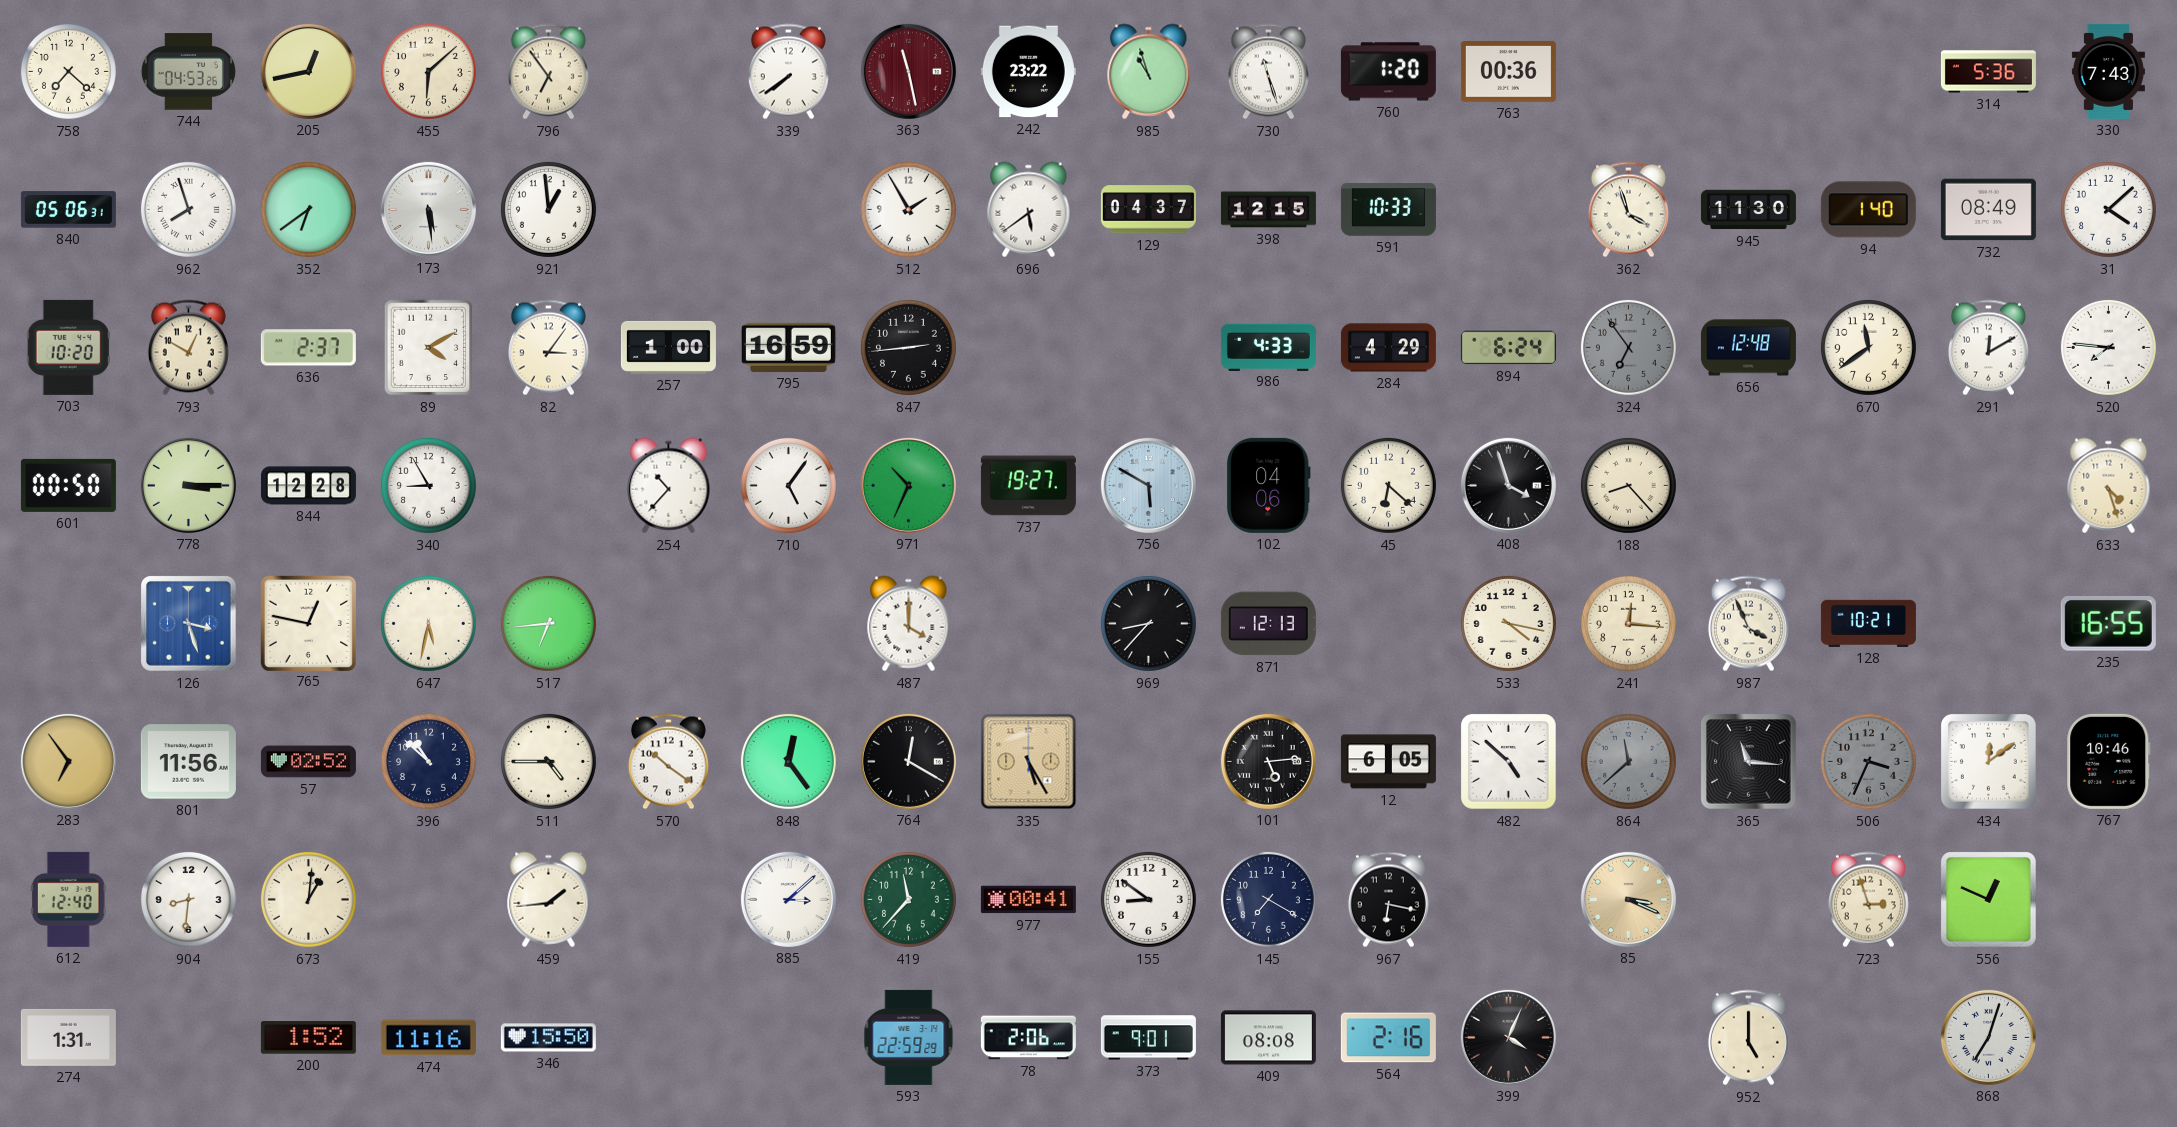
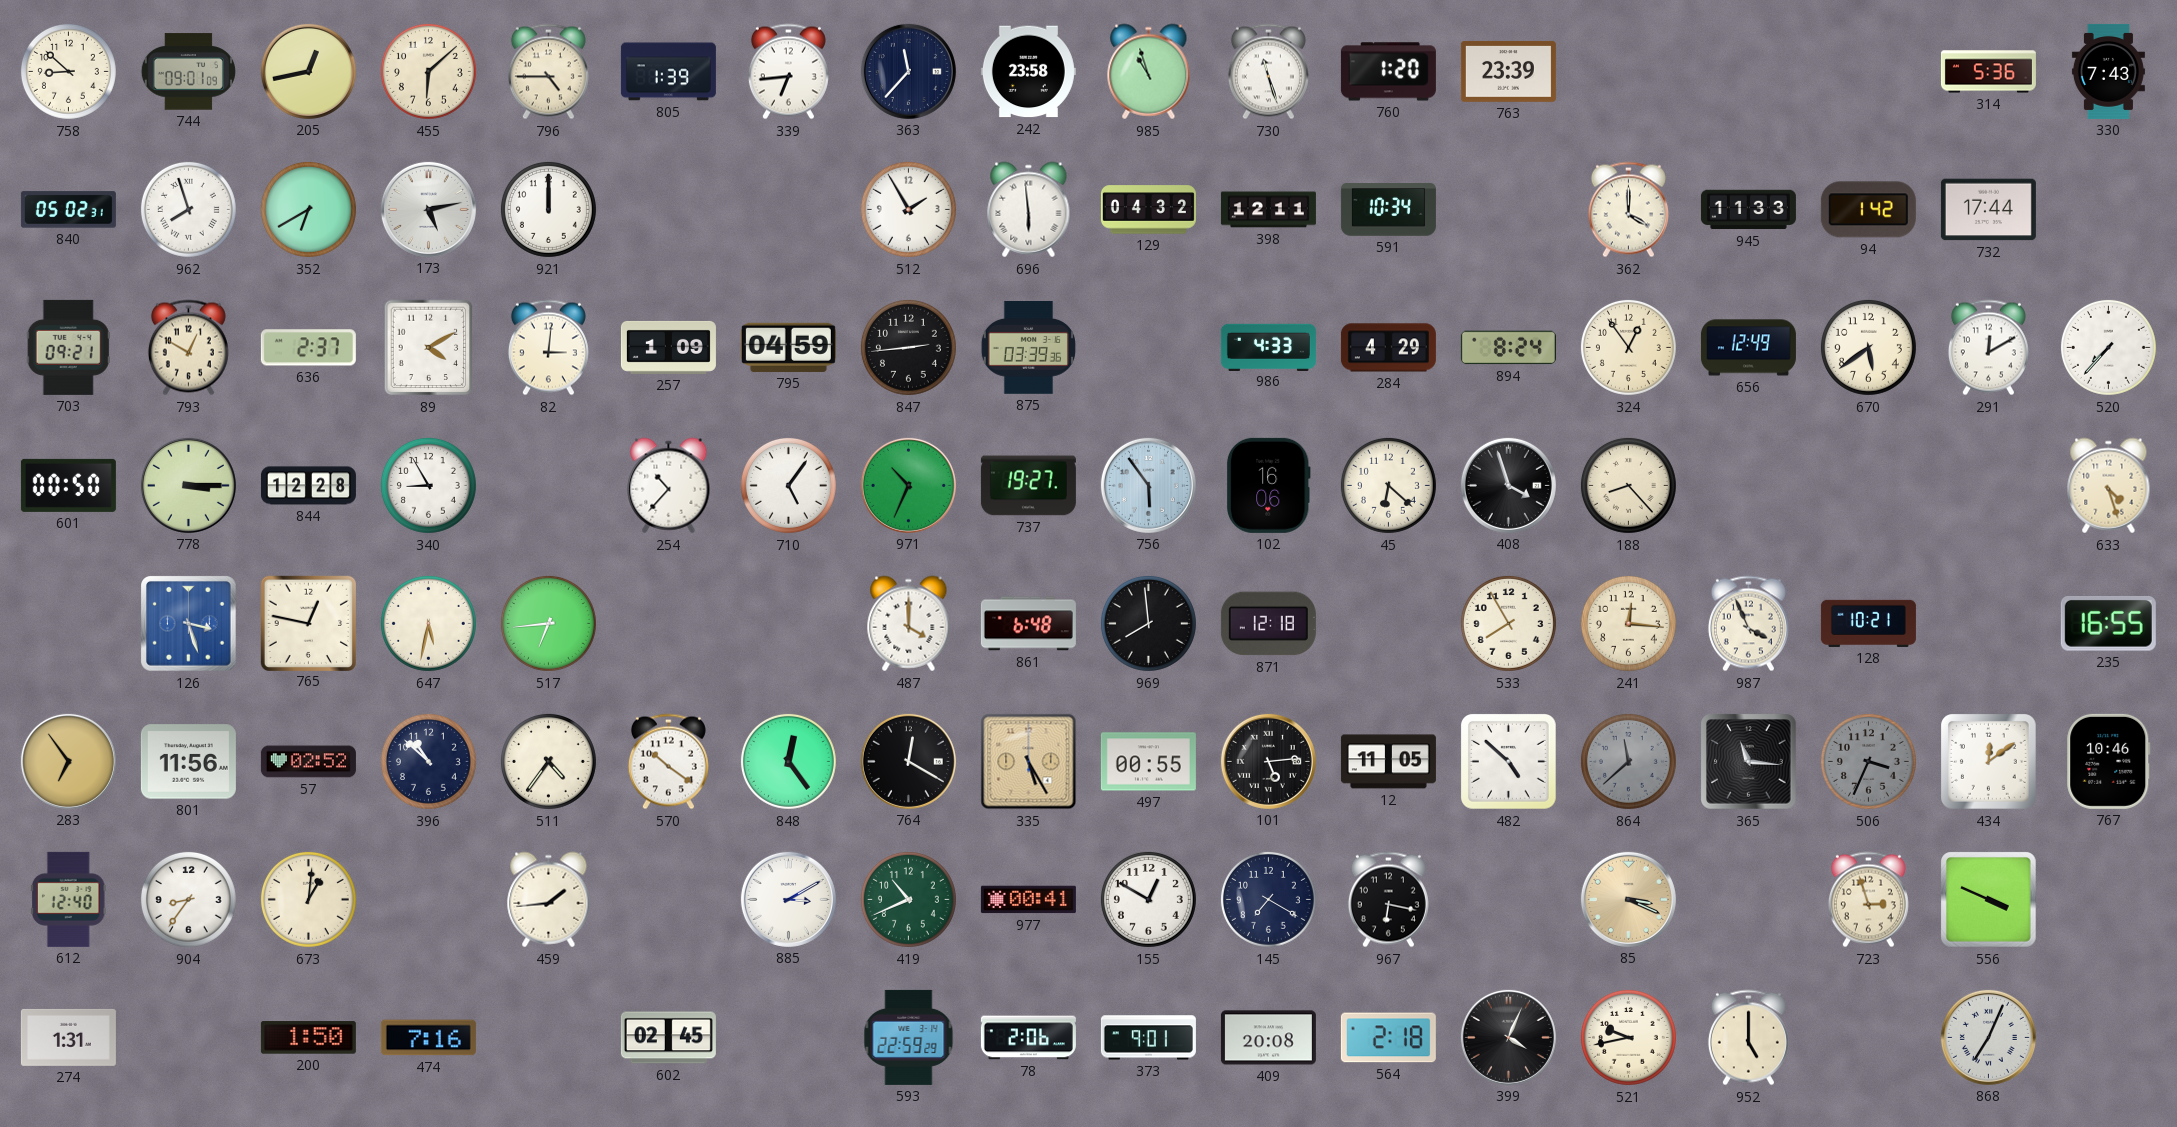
758: 7:22 -> 8:52
744: 04:53 -> 09:01
796: 6:54 -> 4:45
805: none -> 1:39
339: 7:39 -> 6:44
363: 11:28 -> 11:37
363 dial: burgundy -> navy
242: 23:22 -> 23:58
763: 00:36 -> 23:39
840: 05:06 -> 05:02
352: 6:39 -> 6:40
173: 5:29 -> 5:13
921: 12:59 -> 12:00
696: 5:39 -> 5:59
129: 04:37 -> 04:32
398: 12:15 -> 12:11
591: 10:33 -> 10:34
362: 3:57 -> 4:00
945: 11:30 -> 11:33
94: 1:40 -> 1:42
732: 08:49 -> 17:44
31: 4:08 -> none
703: 10:20 -> 09:21
82: 3:06 -> 3:01
257: 1:00 -> 1:09
795: 16:59 -> 04:59
875: none -> 03:39
894: 6:24 -> 8:24
324: 6:54 -> 12:54
324 dial: grey -> cream
656: 12:48 -> 12:49
670: 11:39 -> 5:39
520: 7:46 -> 7:37
756: 5:50 -> 5:54
102: 04:06 -> 16:06
861: none -> 6:48
969: 8:37 -> 7:59
871: 12:13 -> 12:18
533: 4:17 -> 7:55
511: 4:45 -> 4:36
497: none -> 00:55
12: 6:05 -> 11:05
904: 8:31 -> 8:36
885: 3:08 -> 3:10
419: 11:37 -> 10:41
155: 8:51 -> 12:50
556: 12:49 -> 3:49
200: 1:52 -> 1:50
474: 11:16 -> 7:16
346: 15:50 -> none
602: none -> 02:45
409: 08:08 -> 20:08
564: 2:16 -> 2:18
521: none -> 9:43
868: 7:03 -> 7:04
